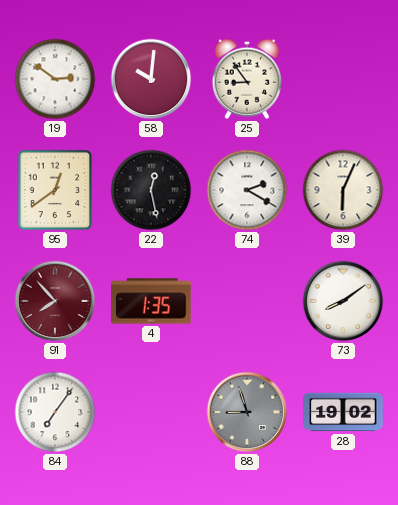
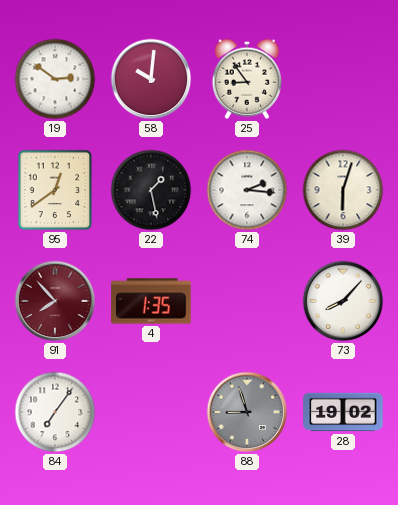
22: 12:28 -> 1:28
74: 2:20 -> 2:16
39: 6:04 -> 6:03
73: 8:09 -> 8:07
